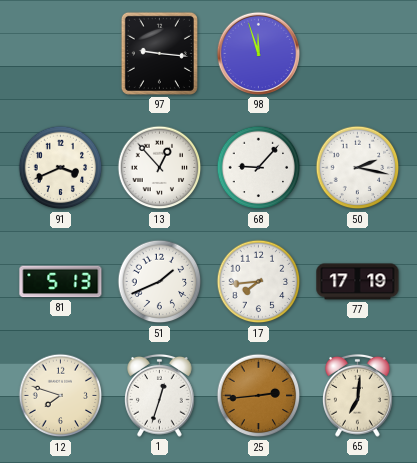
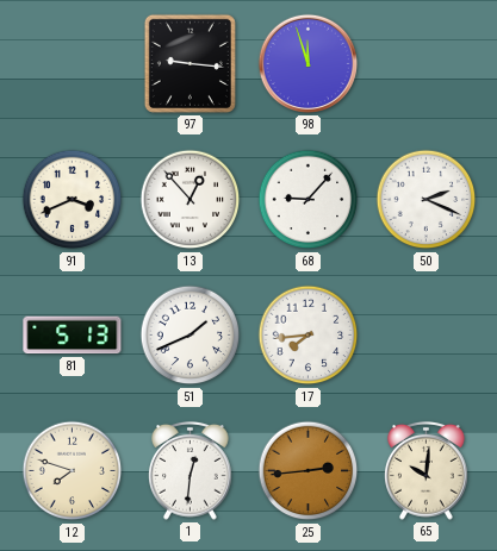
50: 2:17 -> 2:19
77: 17:19 -> none
1: 12:33 -> 12:31
65: 7:01 -> 10:01
